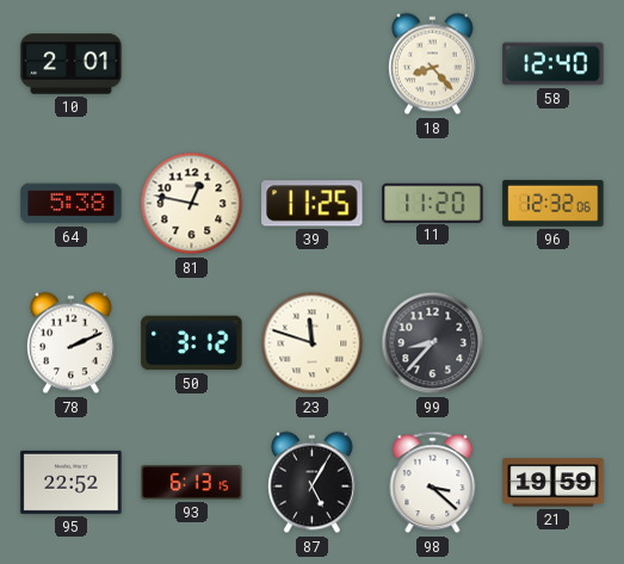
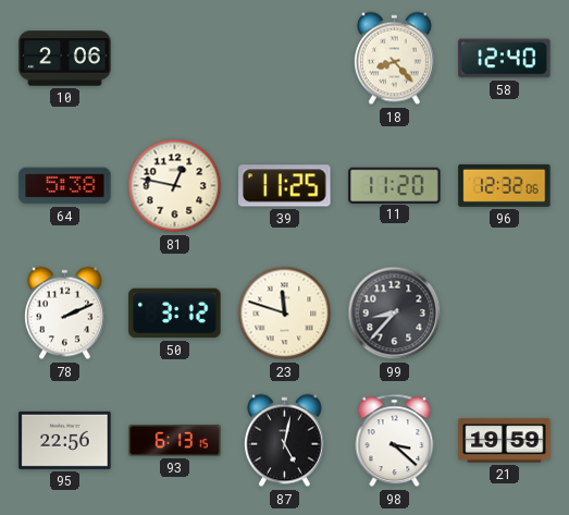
10: 2:01 -> 2:06
95: 22:52 -> 22:56
87: 5:05 -> 5:02
